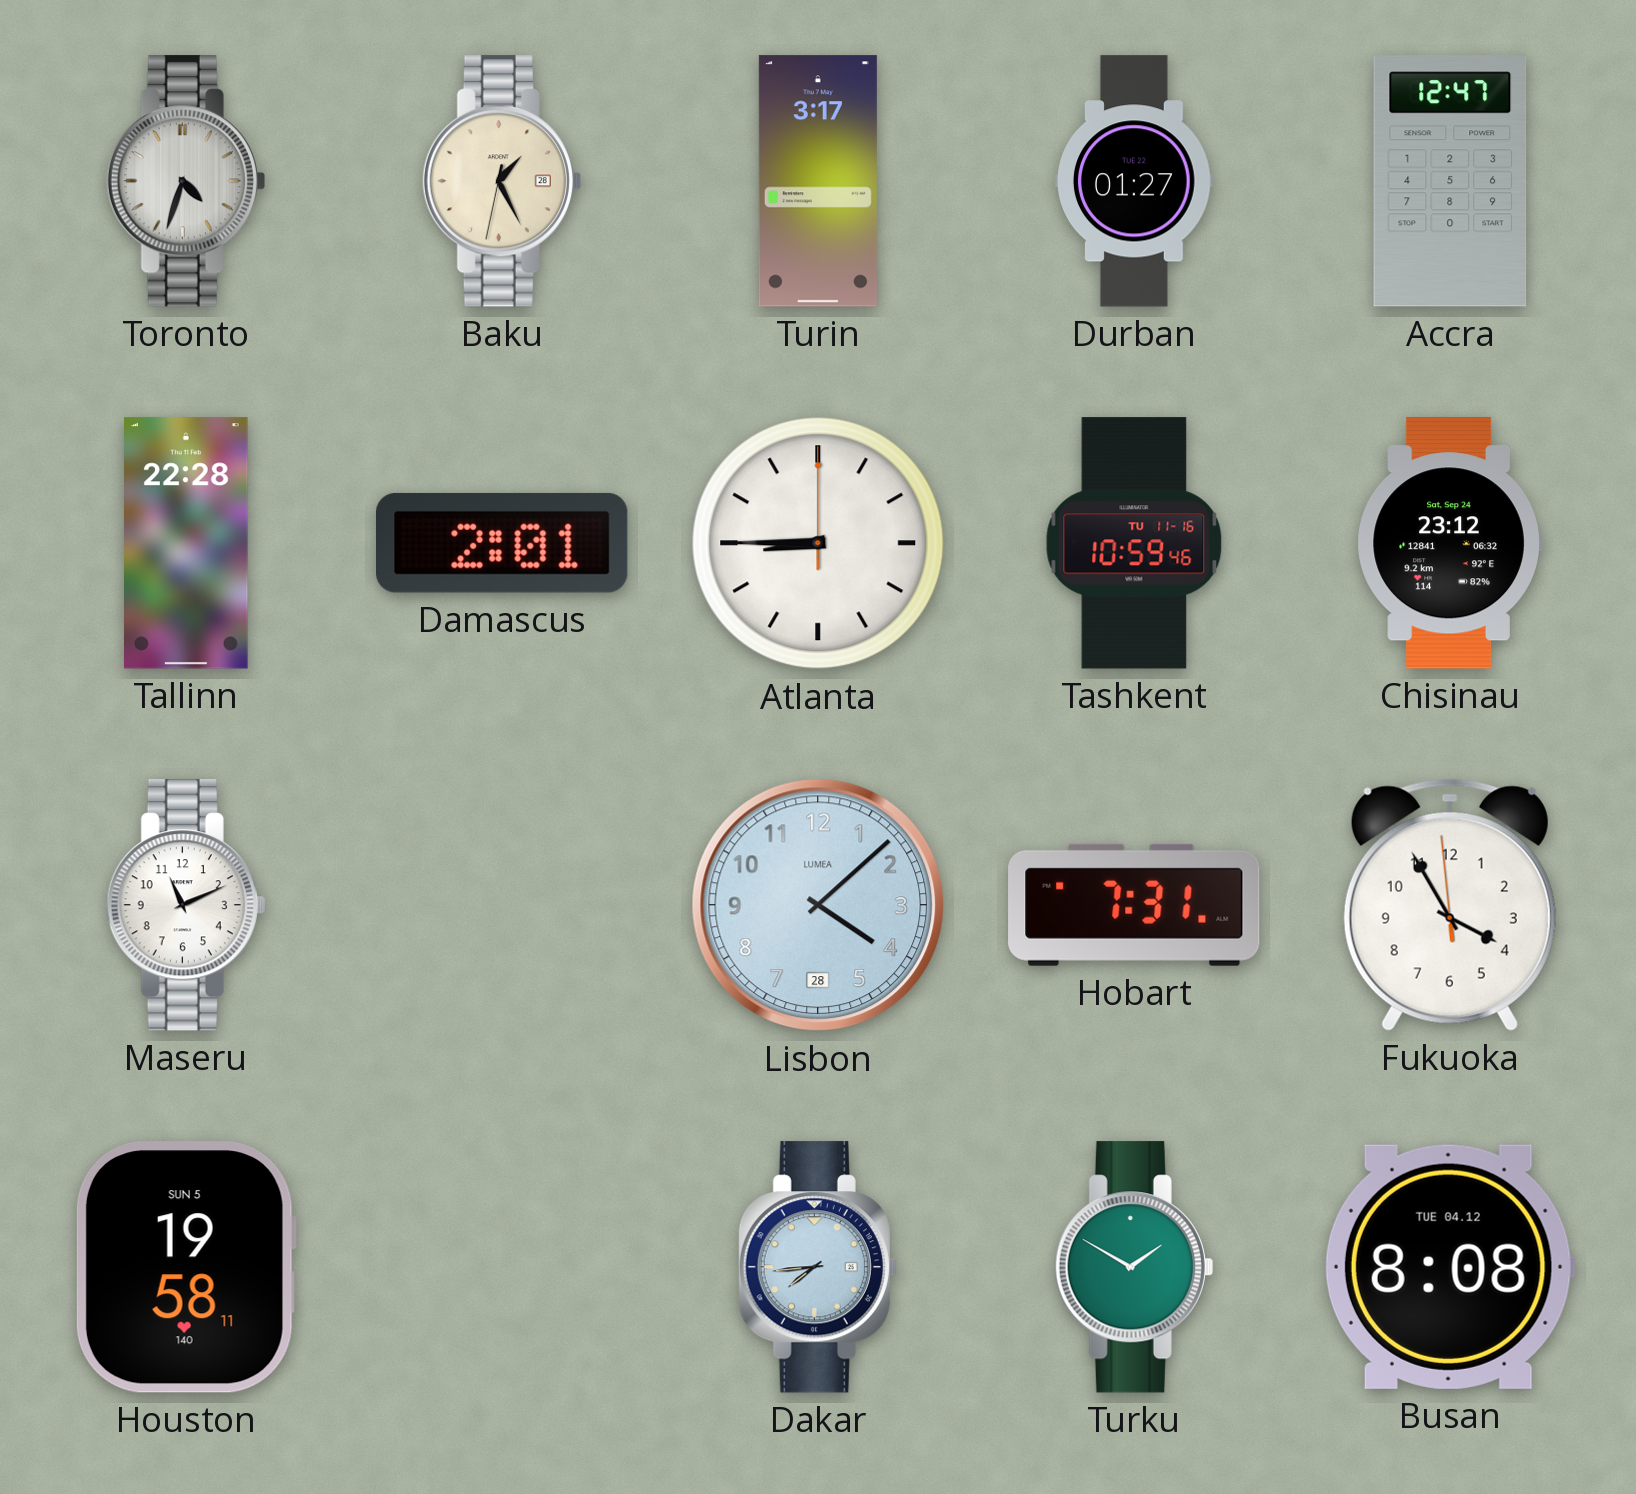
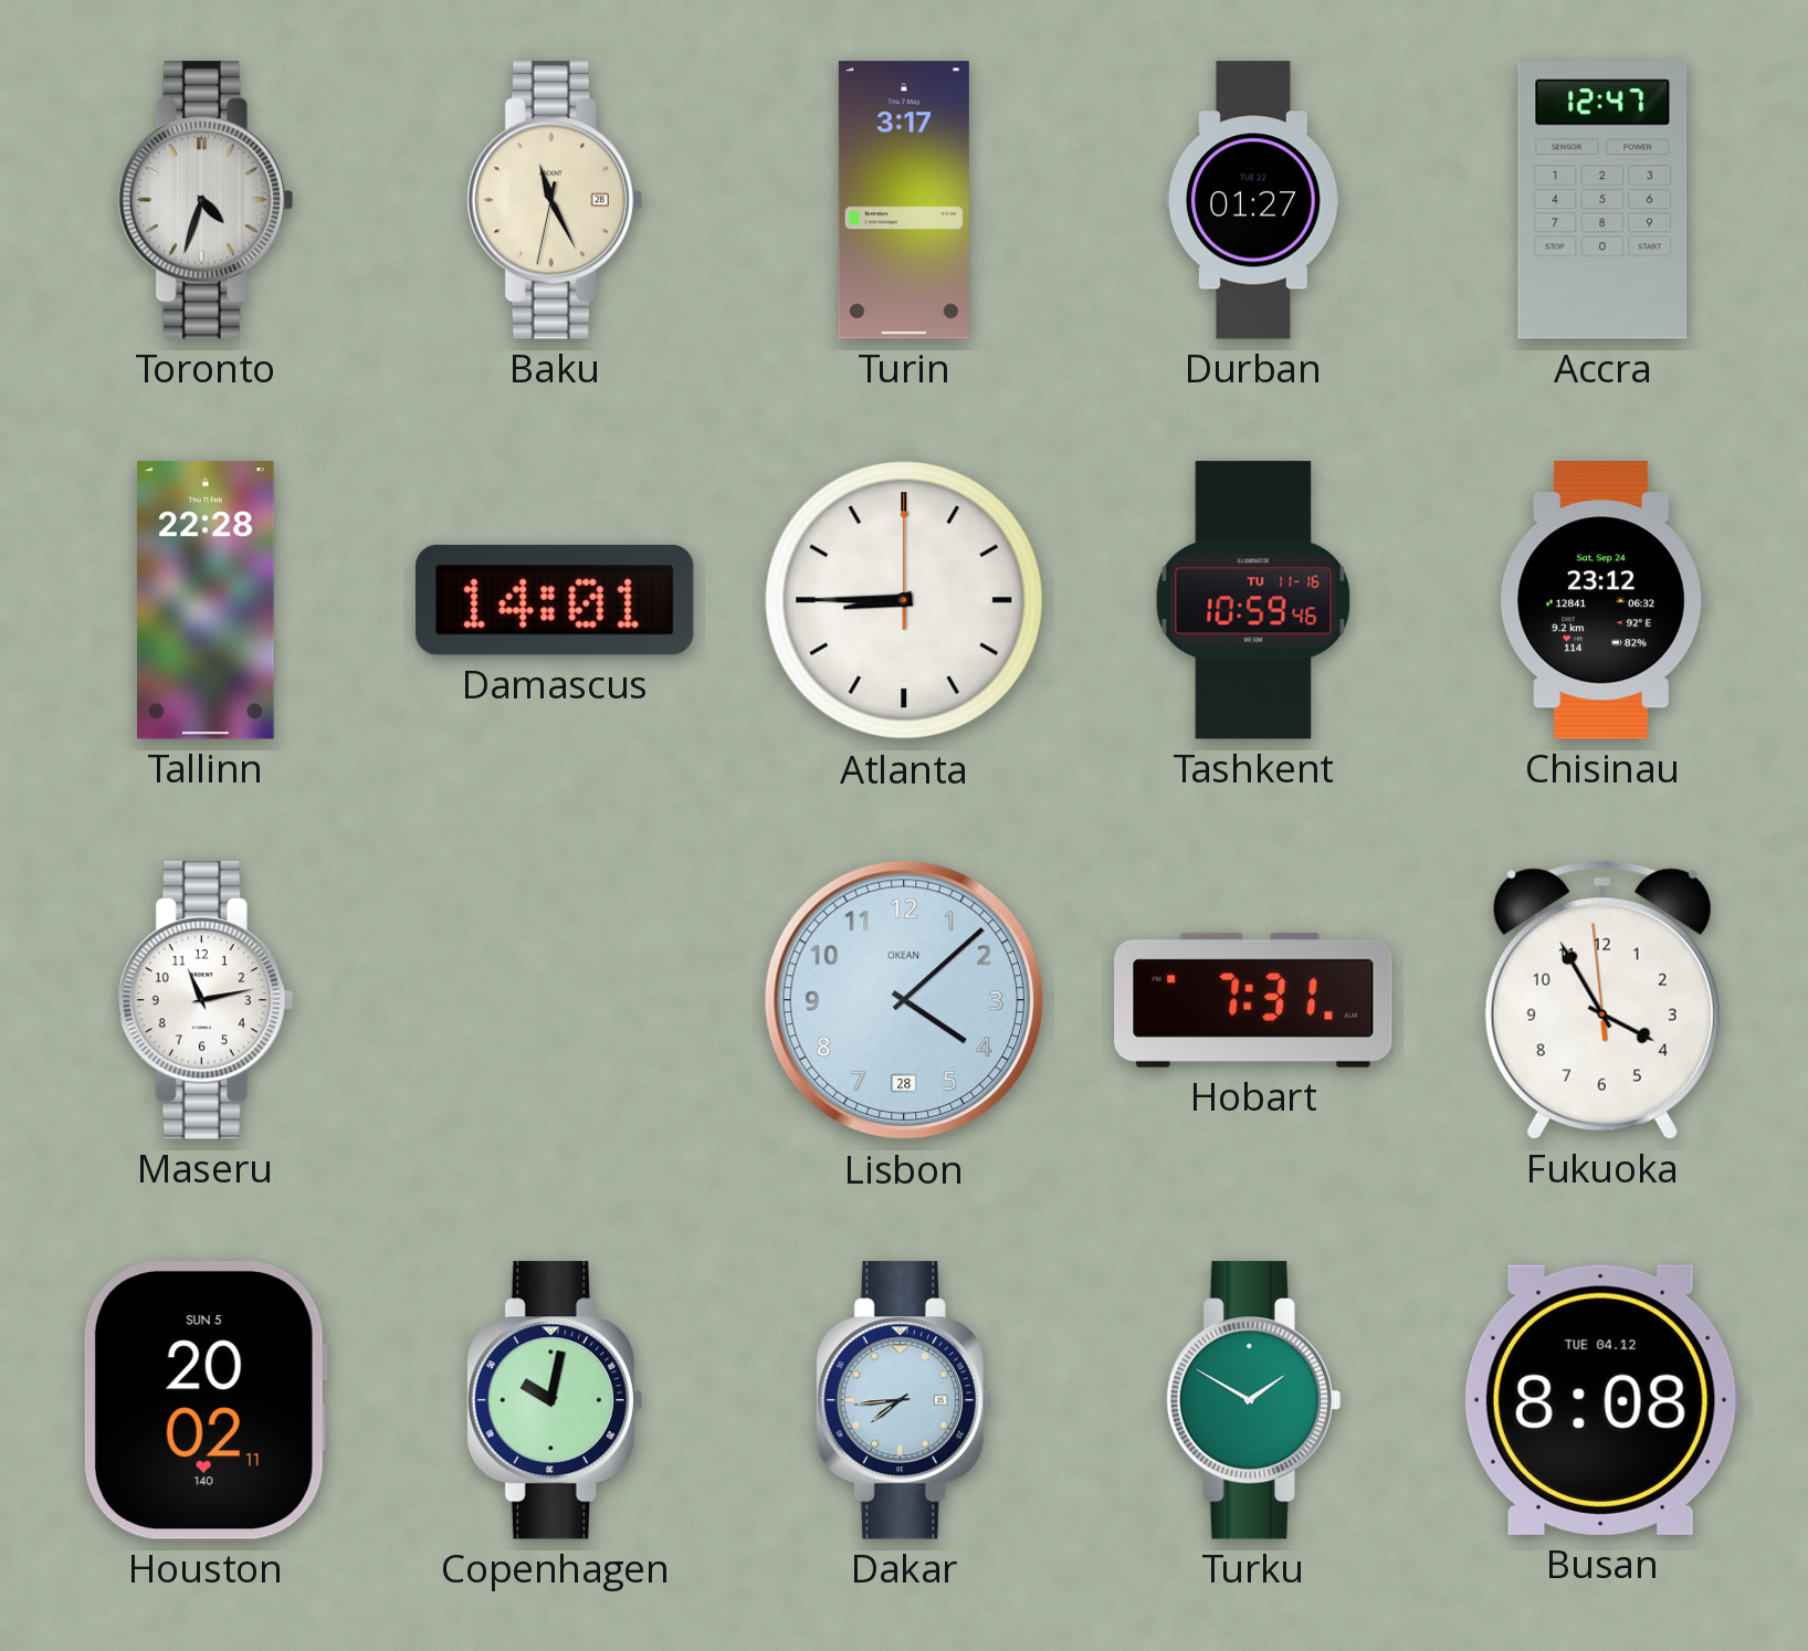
Baku: 1:25 -> 11:25
Damascus: 2:01 -> 14:01
Maseru: 11:11 -> 11:13
Lisbon brand: LUMEA -> OKEAN
Houston: 19:58 -> 20:02
Copenhagen: none -> 10:02
